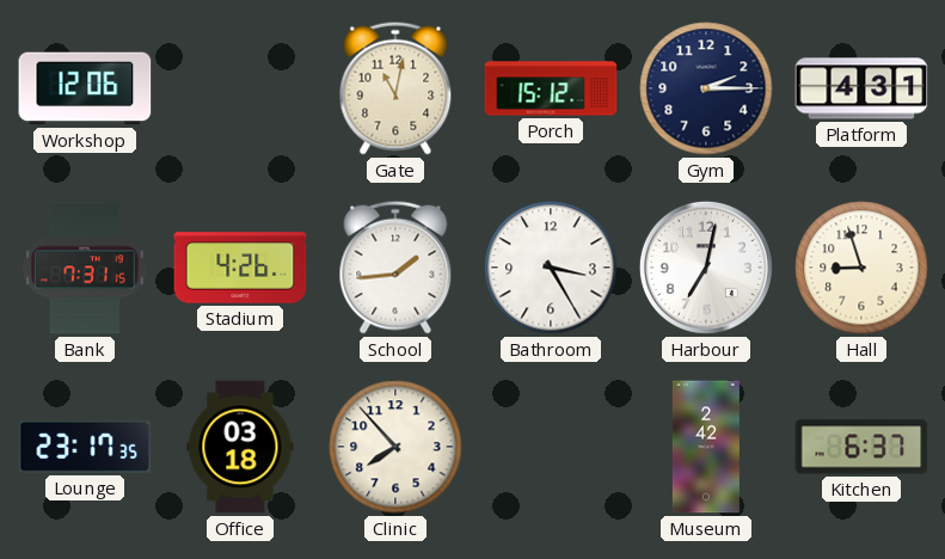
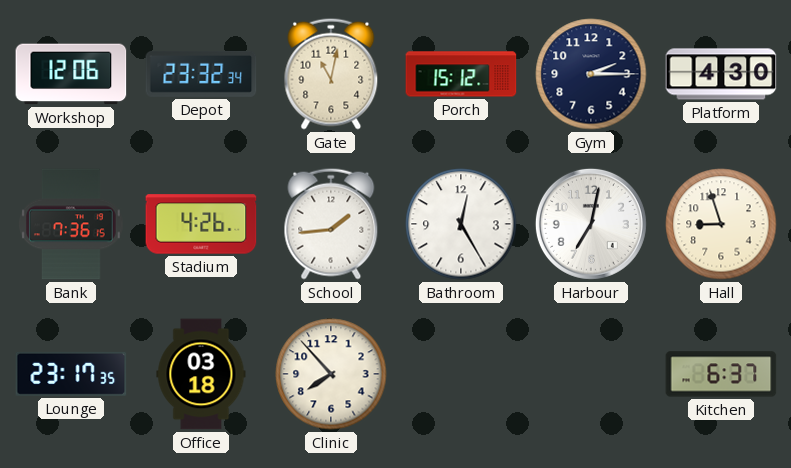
Depot: none -> 23:32
Platform: 4:31 -> 4:30
Bank: 7:31 -> 7:36
Bathroom: 3:25 -> 12:25
Museum: 2:42 -> none
